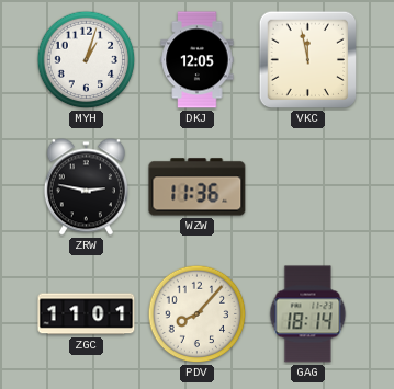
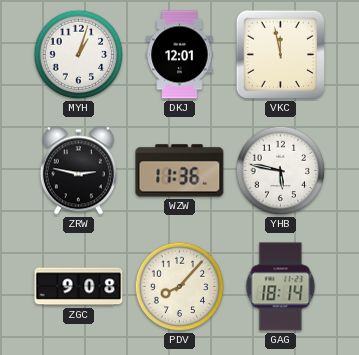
DKJ: 12:05 -> 12:01
YHB: none -> 5:47
ZGC: 11:01 -> 9:08
